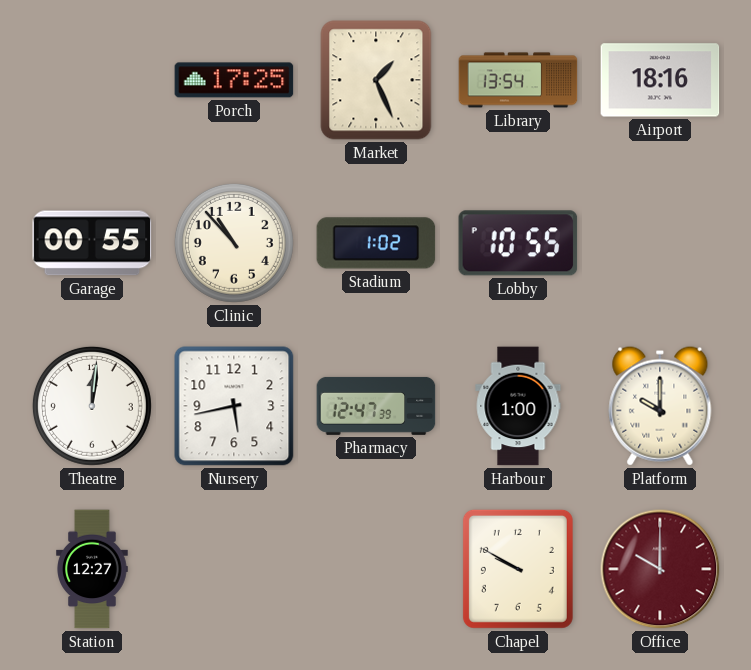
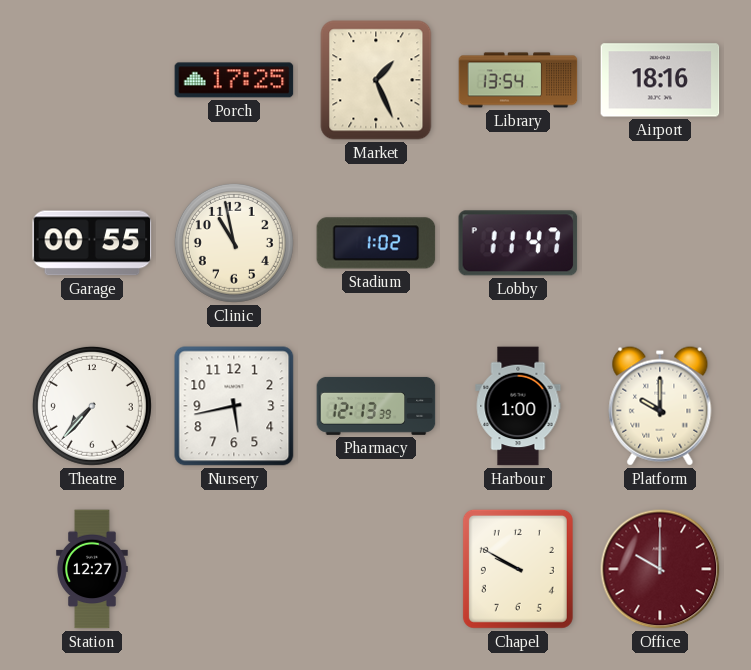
Clinic: 10:53 -> 10:58
Lobby: 10:55 -> 11:47
Theatre: 12:01 -> 7:37
Pharmacy: 12:47 -> 12:13
